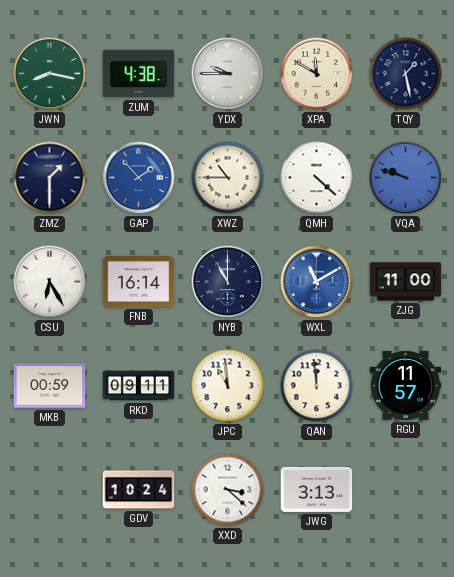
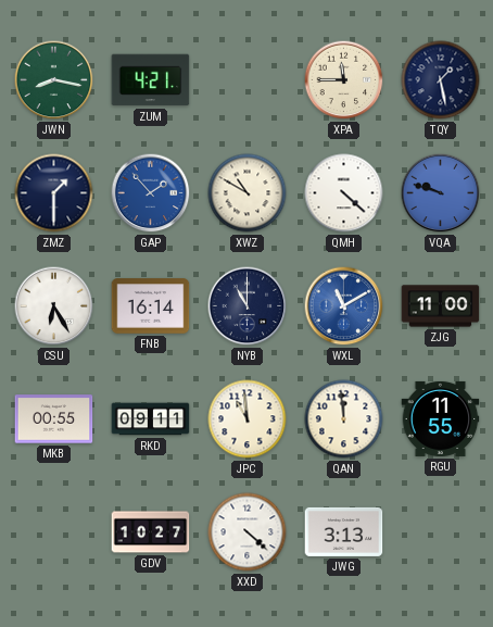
ZUM: 4:38 -> 4:21
YDX: 9:45 -> none
XPA: 11:50 -> 11:45
XWZ: 10:45 -> 10:50
MKB: 00:59 -> 00:55
RGU: 11:57 -> 11:55
GDV: 10:24 -> 10:27
XXD: 3:22 -> 4:22
